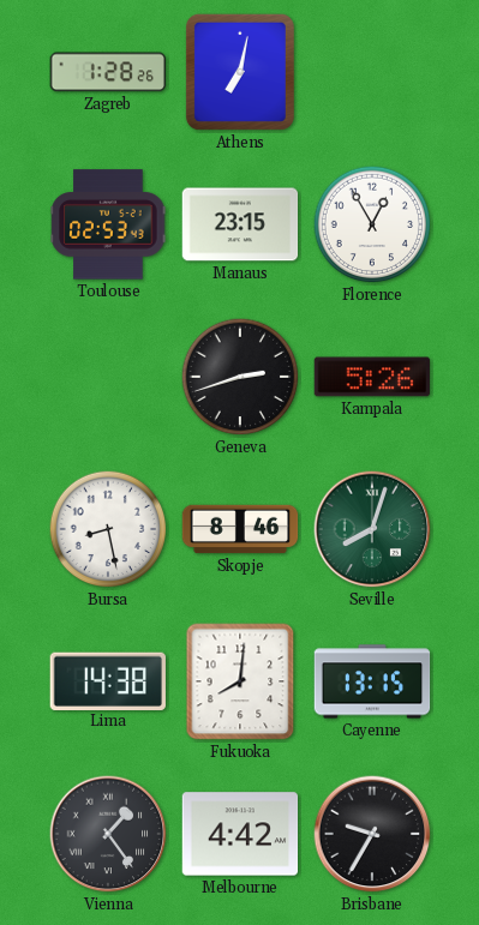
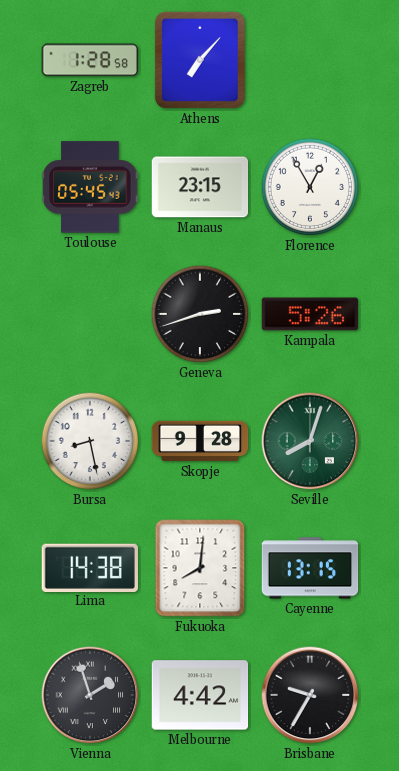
Zagreb: 1:28:26 -> 1:28:58
Athens: 7:02 -> 7:07
Toulouse: 02:53 -> 05:45
Skopje: 8:46 -> 9:28
Vienna: 1:24 -> 1:57
